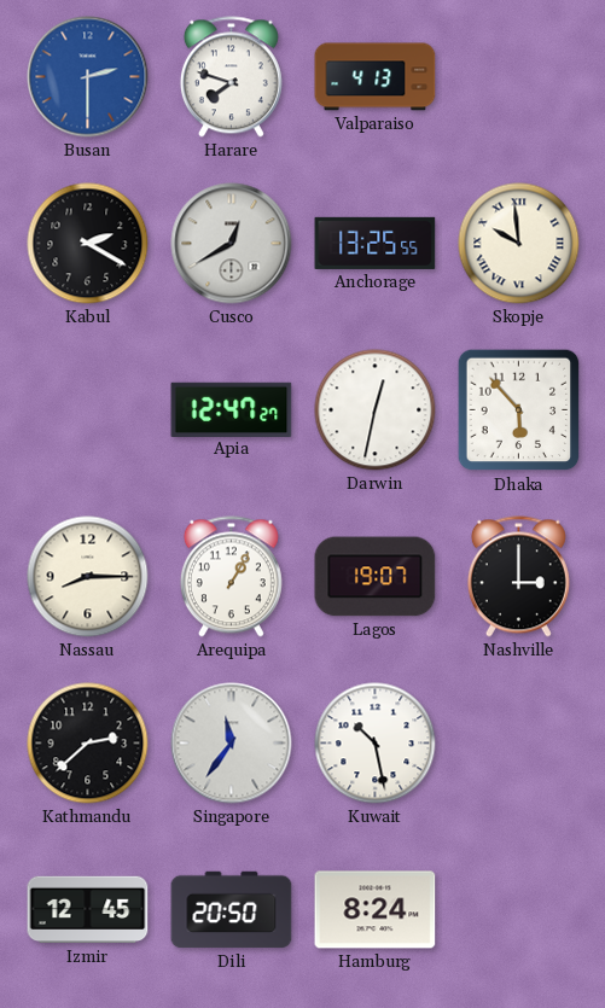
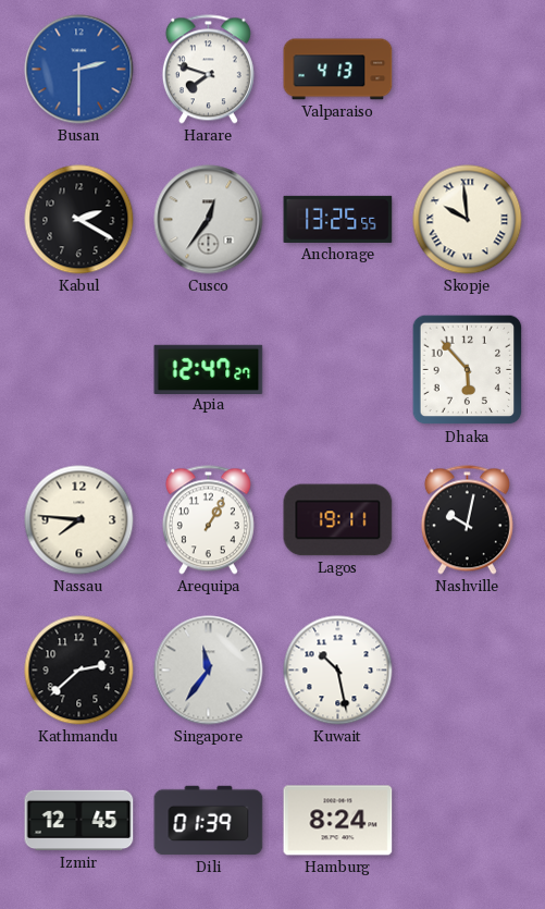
Cusco: 12:40 -> 12:36
Darwin: 12:32 -> none
Nassau: 8:15 -> 7:46
Lagos: 19:07 -> 19:11
Nashville: 3:00 -> 10:02
Dili: 20:50 -> 01:39
